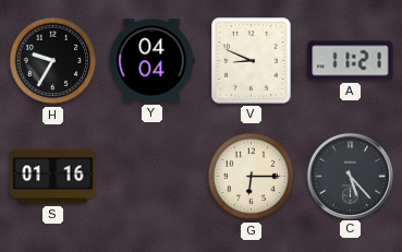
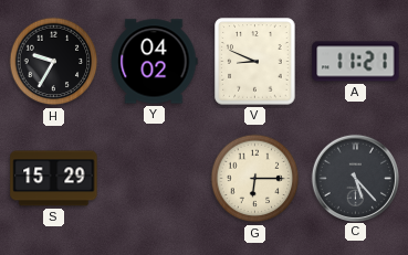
Y: 04:04 -> 04:02
S: 01:16 -> 15:29
